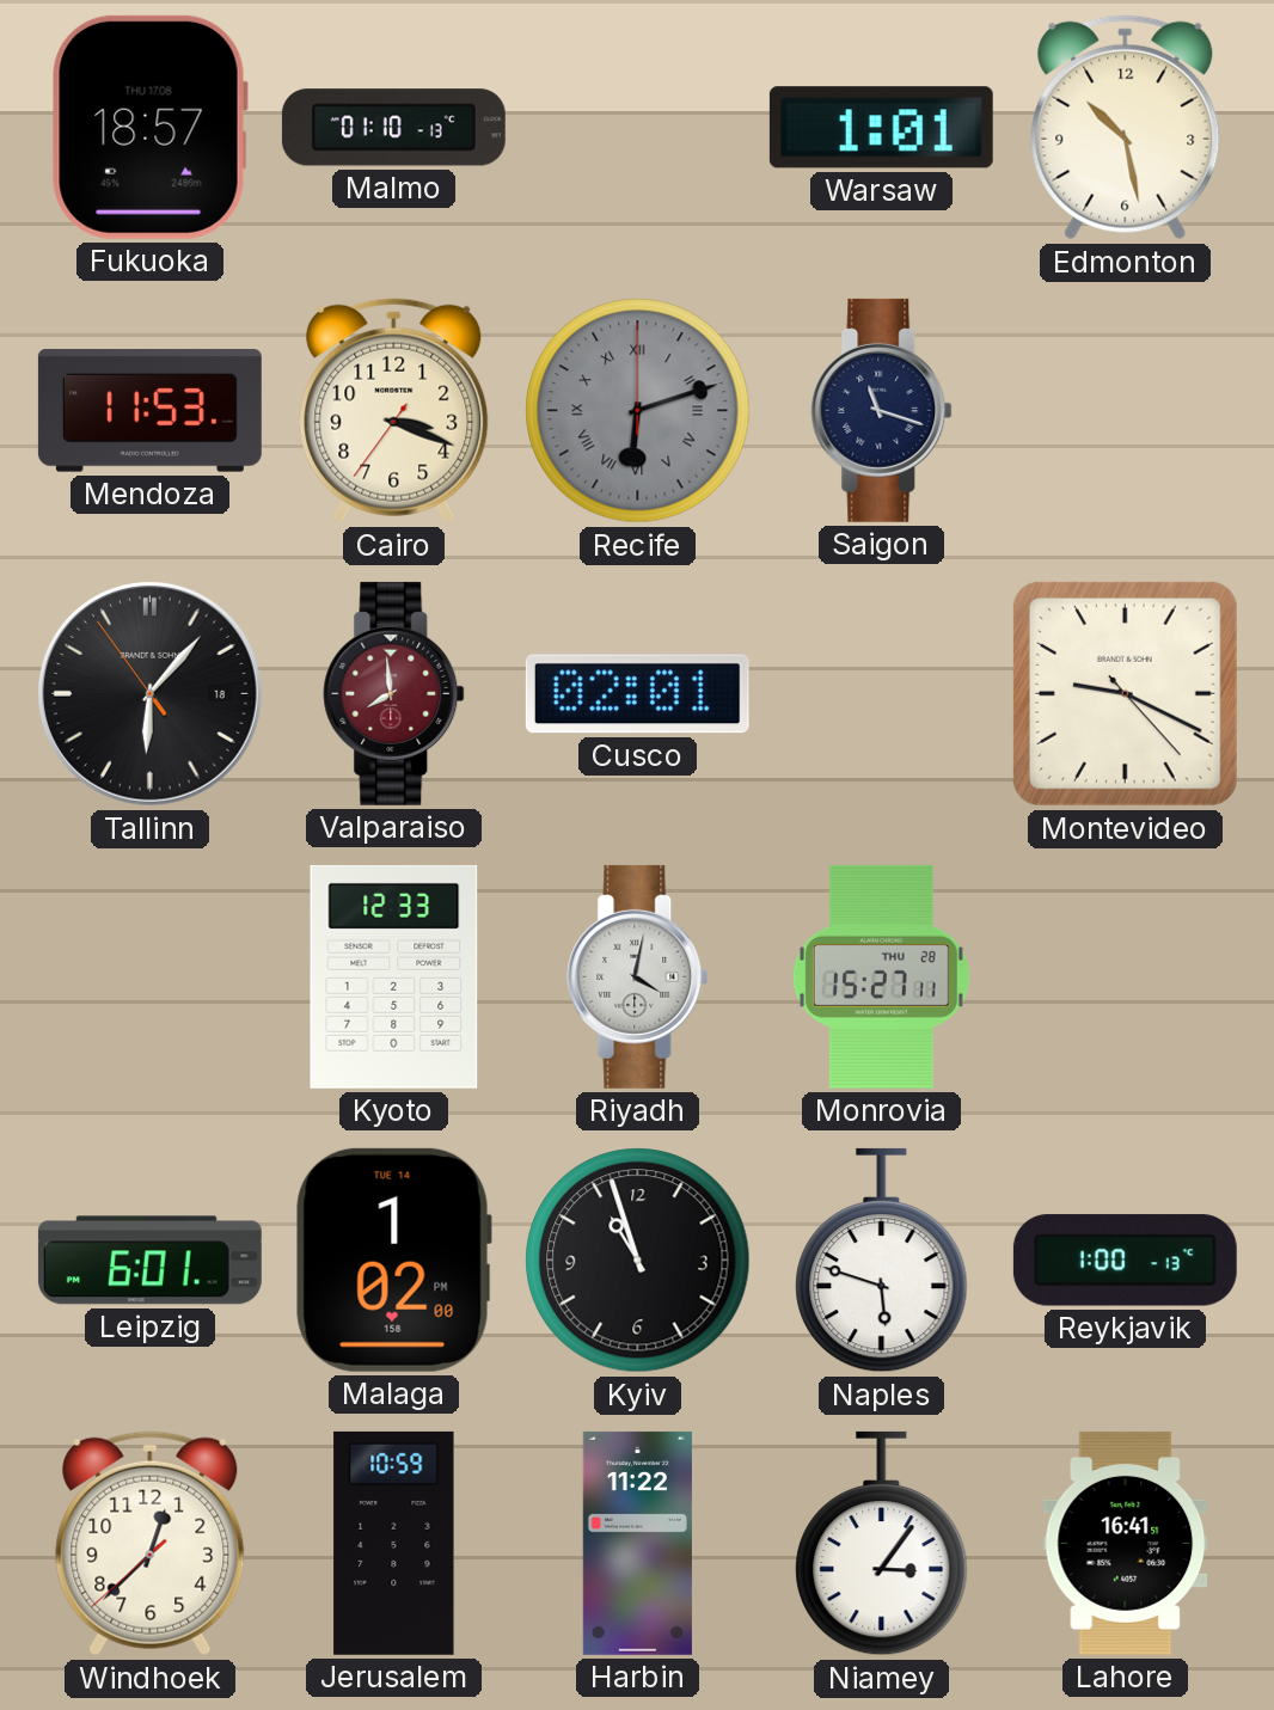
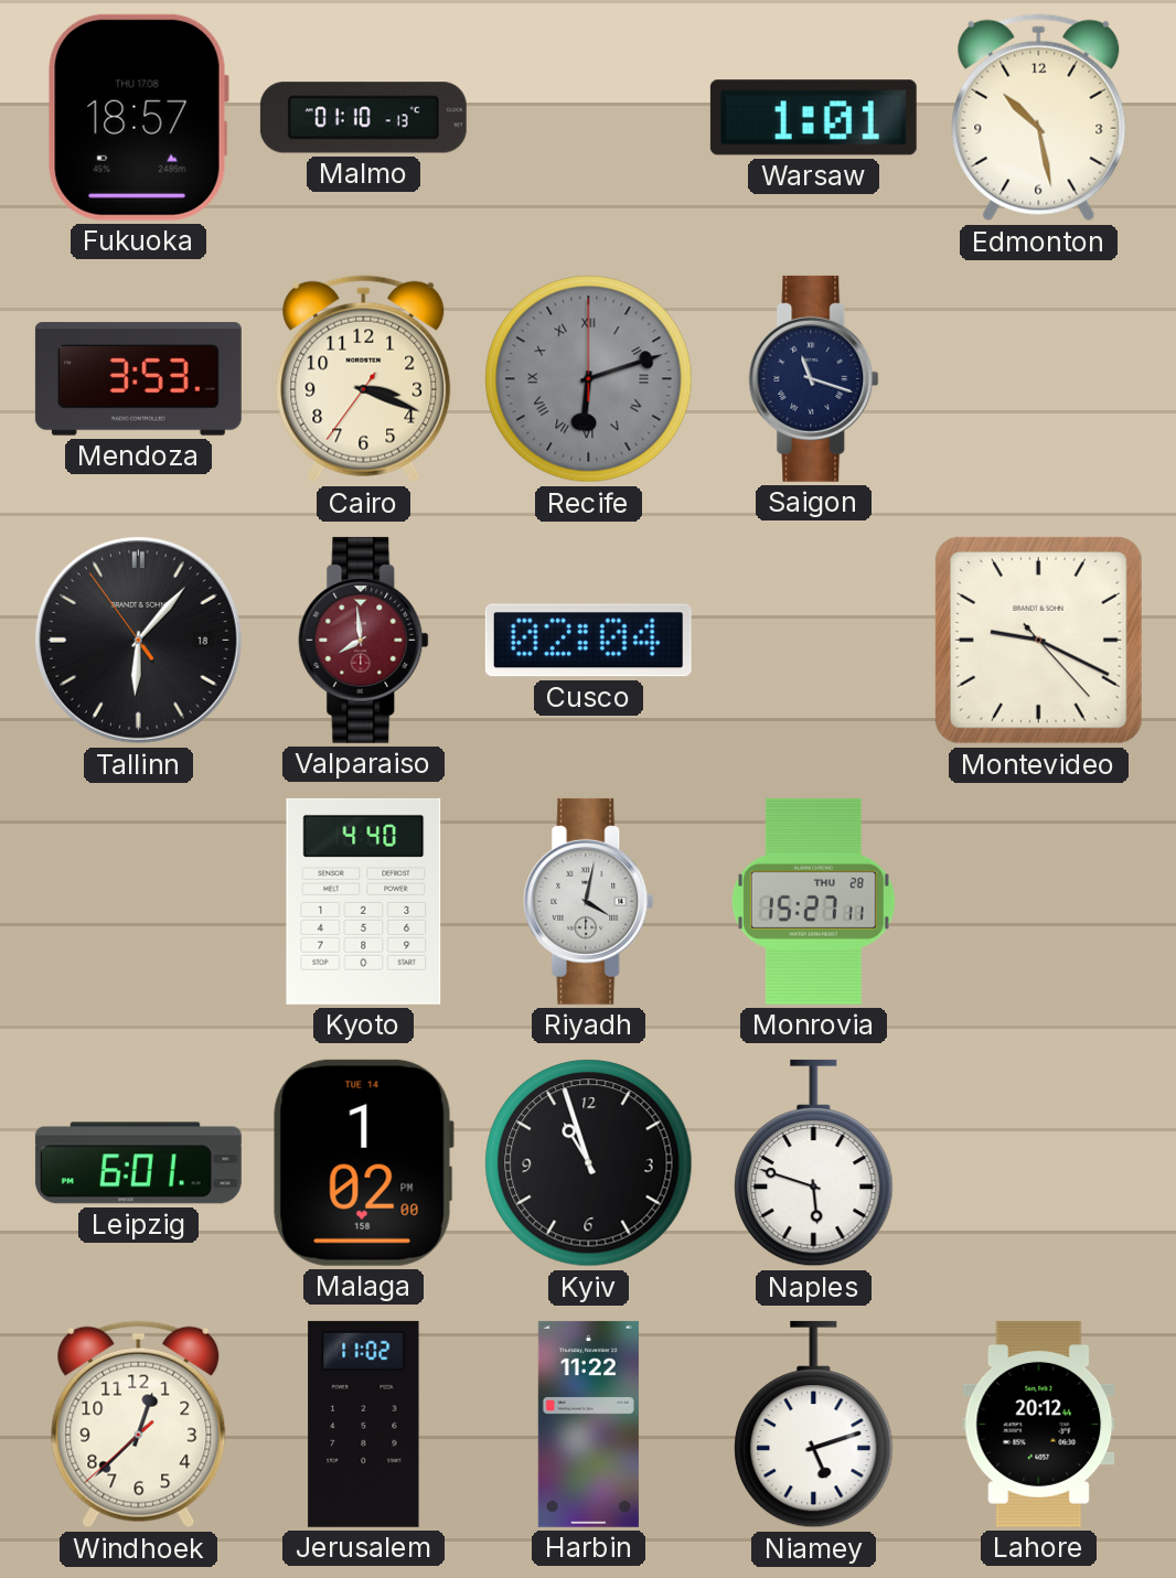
Mendoza: 11:53 -> 3:53
Cusco: 02:01 -> 02:04
Kyoto: 12:33 -> 4:40
Reykjavik: 1:00 -> none
Jerusalem: 10:59 -> 11:02
Niamey: 3:06 -> 5:12
Lahore: 16:41 -> 20:12
